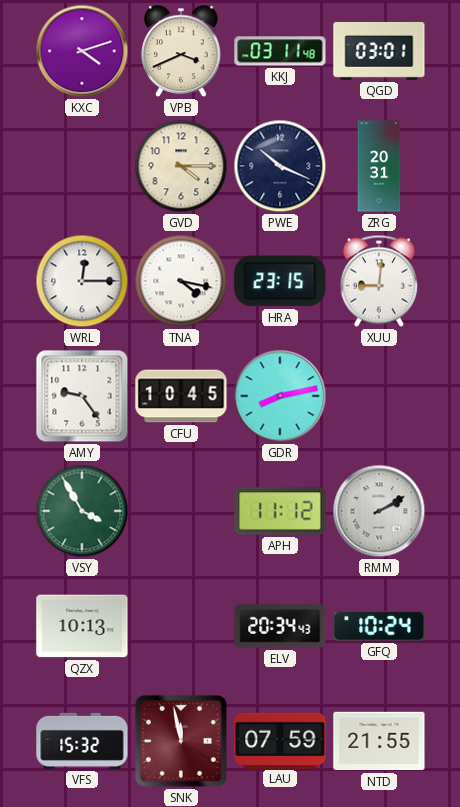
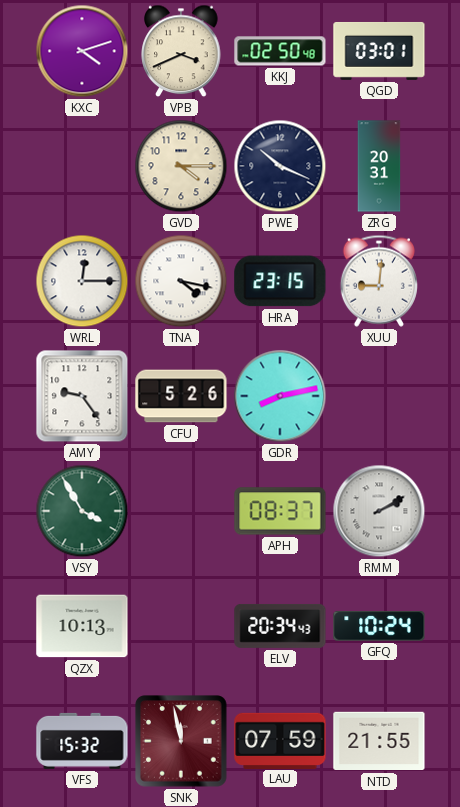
KKJ: 03:11 -> 02:50
CFU: 10:45 -> 5:26
APH: 11:12 -> 08:37
